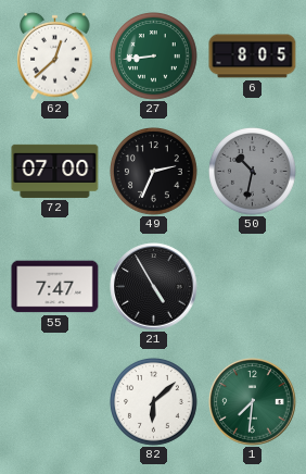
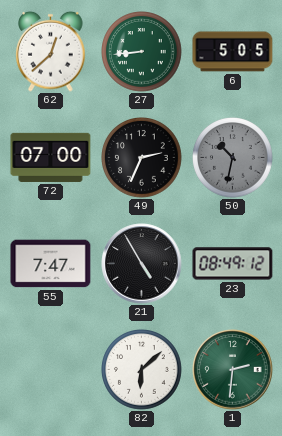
6: 8:05 -> 5:05
23: none -> 08:49
1: 7:31 -> 2:31
